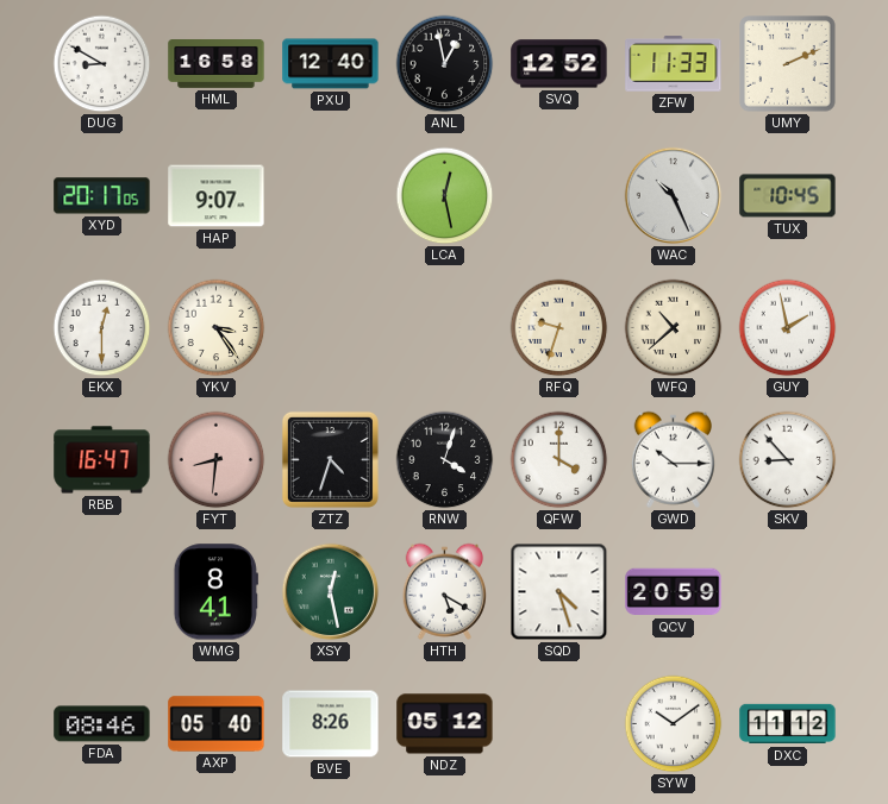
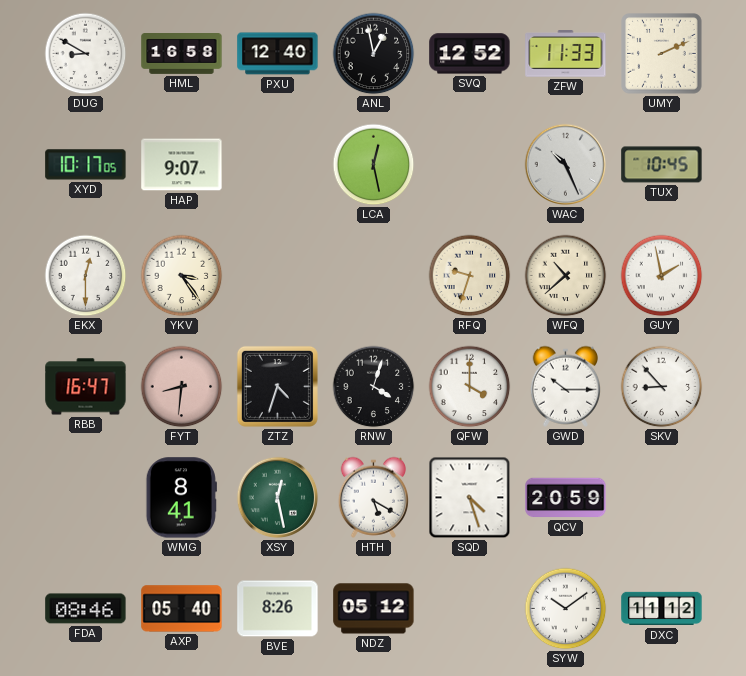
XYD: 20:17 -> 10:17
